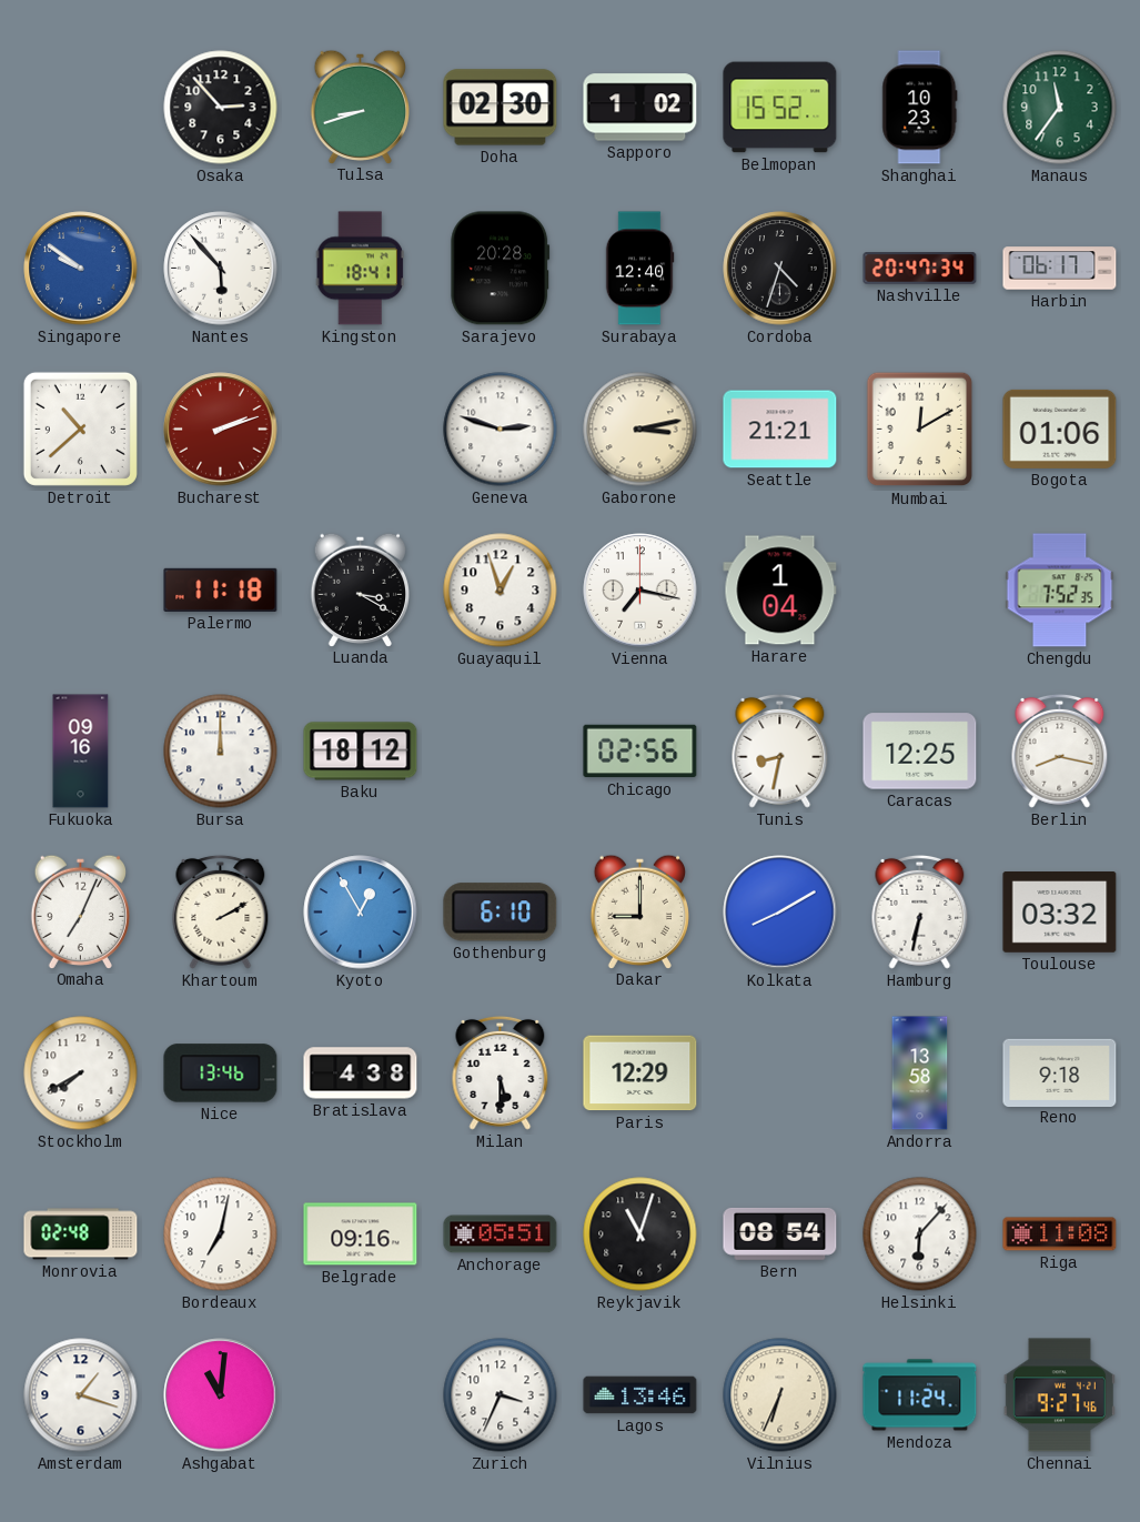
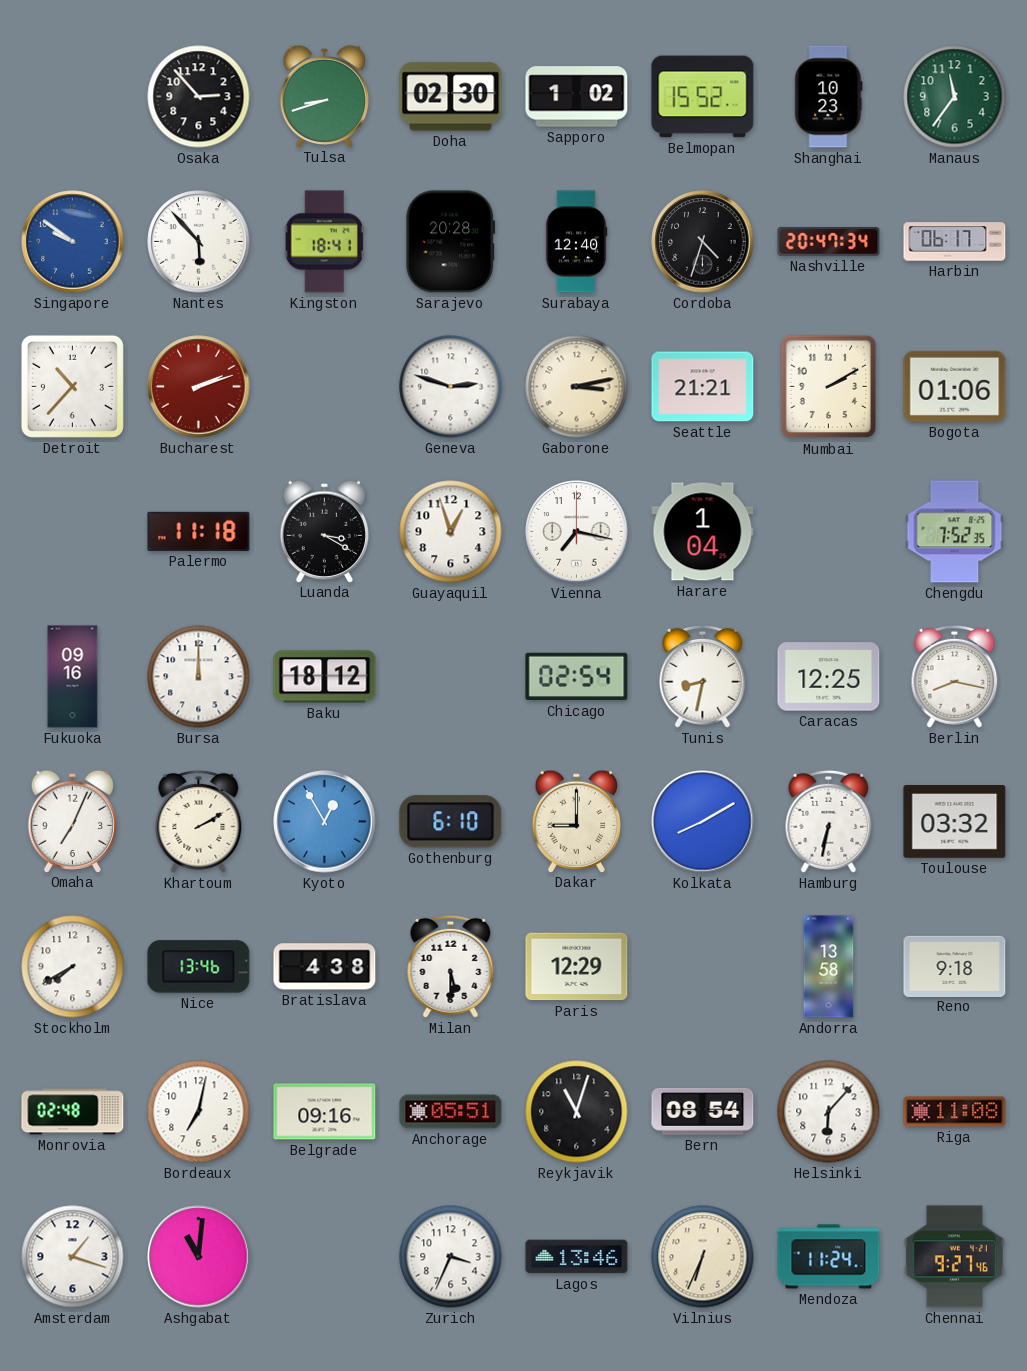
Detroit: 10:38 -> 10:37
Mumbai: 12:10 -> 2:10
Chicago: 02:56 -> 02:54
